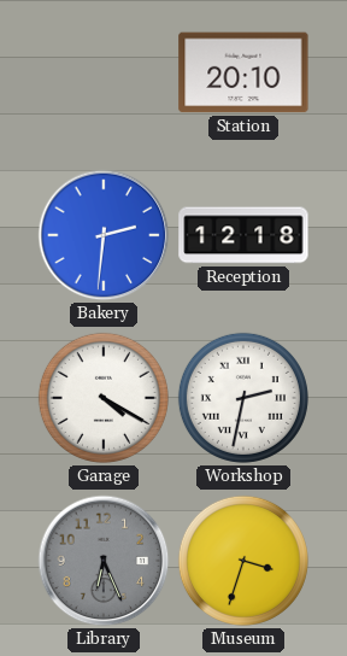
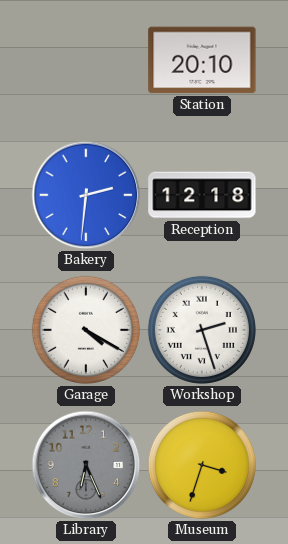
Workshop: 2:32 -> 2:27
